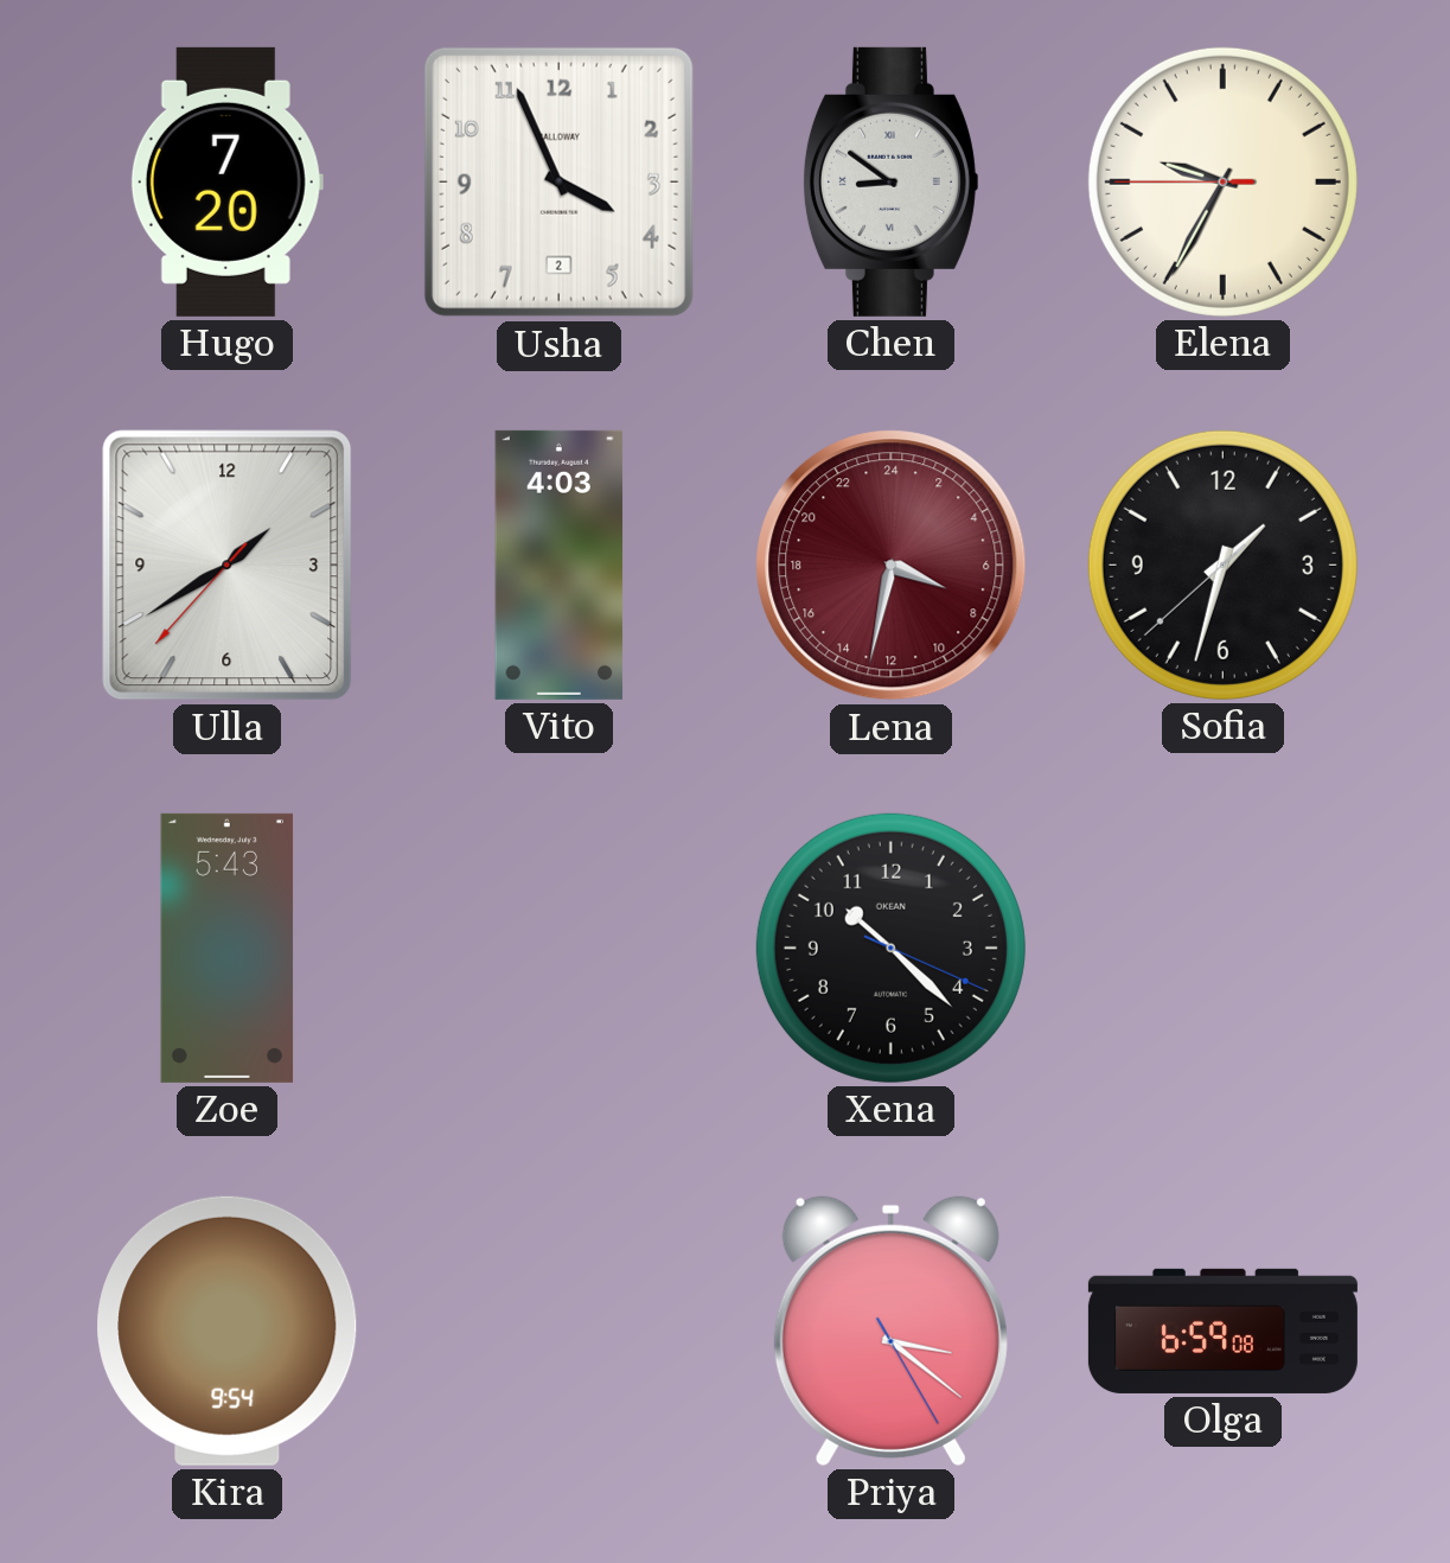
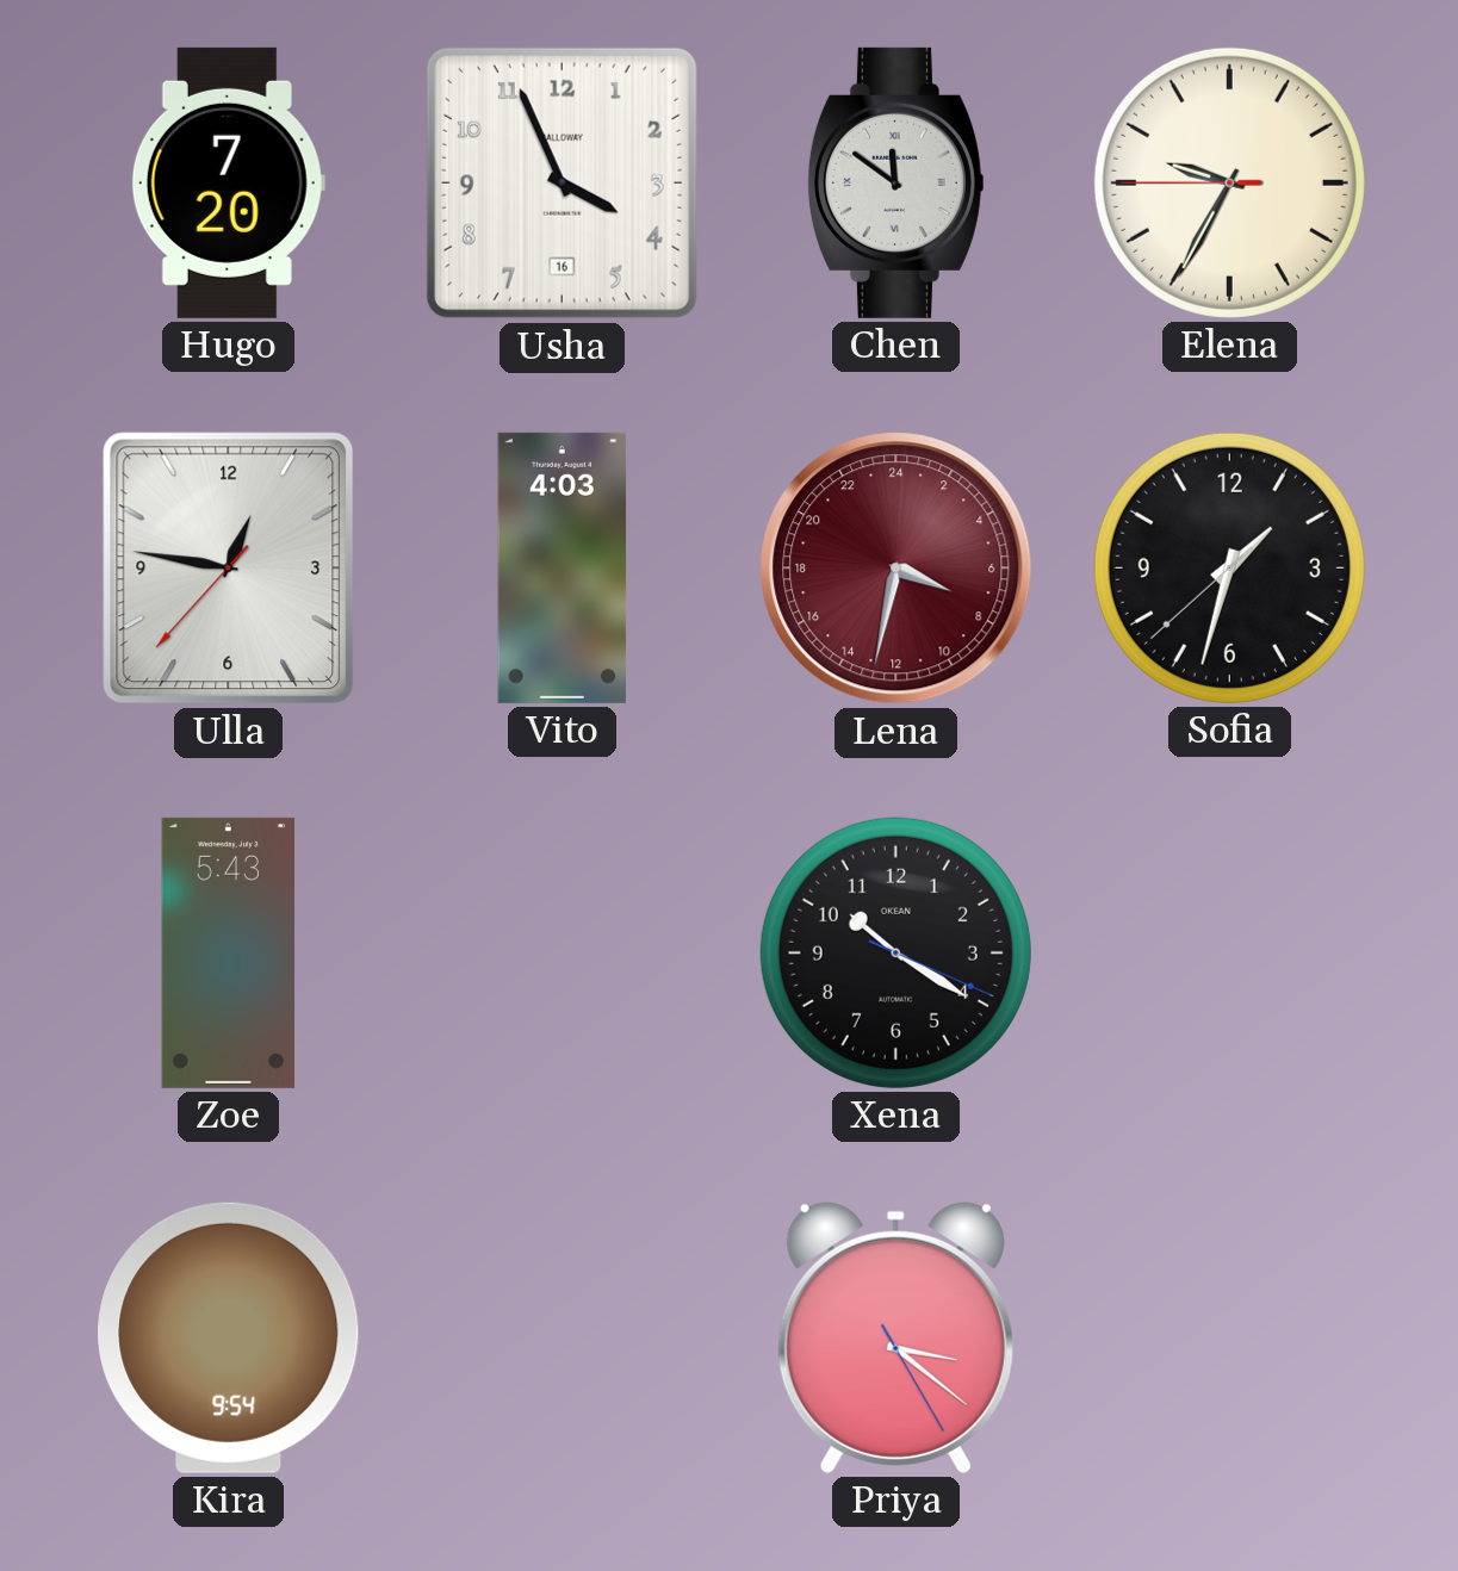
Usha date: 2 -> 16
Chen: 8:51 -> 11:51
Ulla: 1:39 -> 12:46
Xena: 10:22 -> 10:20
Olga: 6:59 -> none
